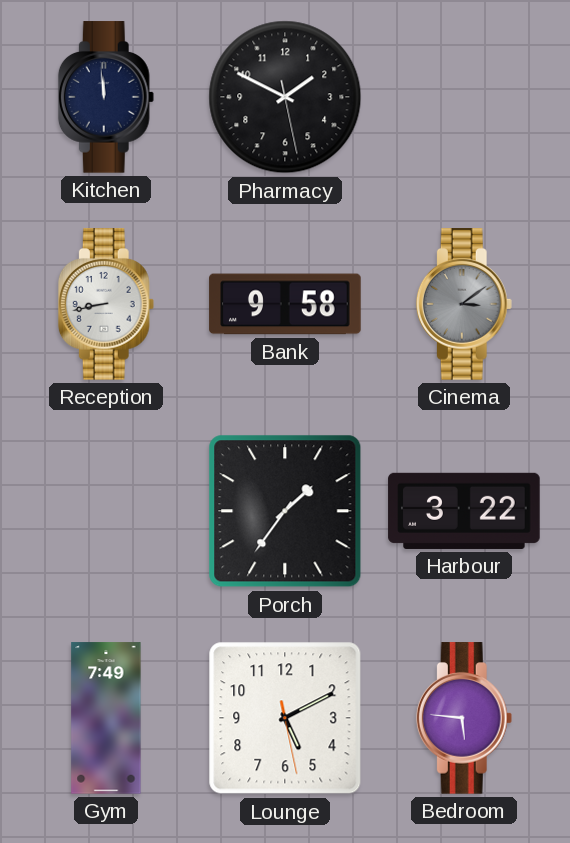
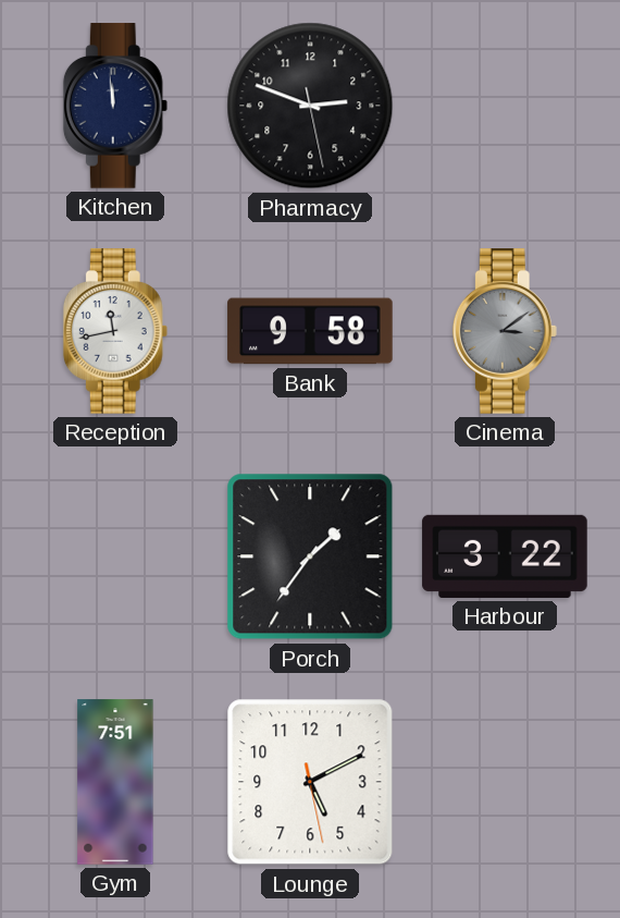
Pharmacy: 1:49 -> 2:48
Reception: 8:43 -> 11:43
Gym: 7:49 -> 7:51
Bedroom: 5:46 -> none
